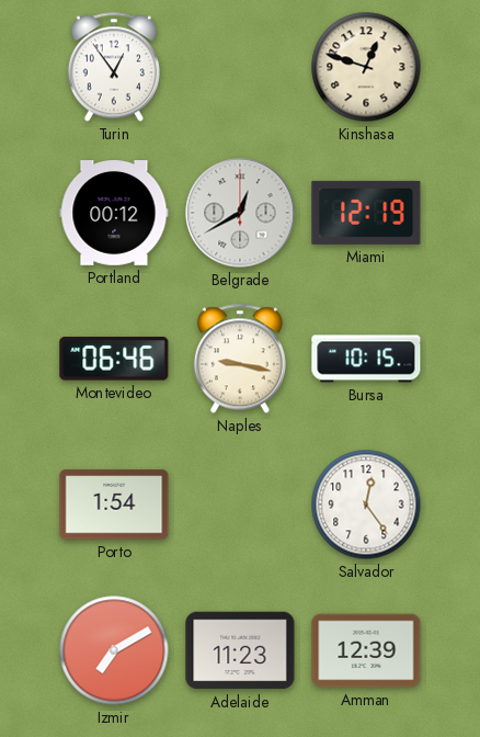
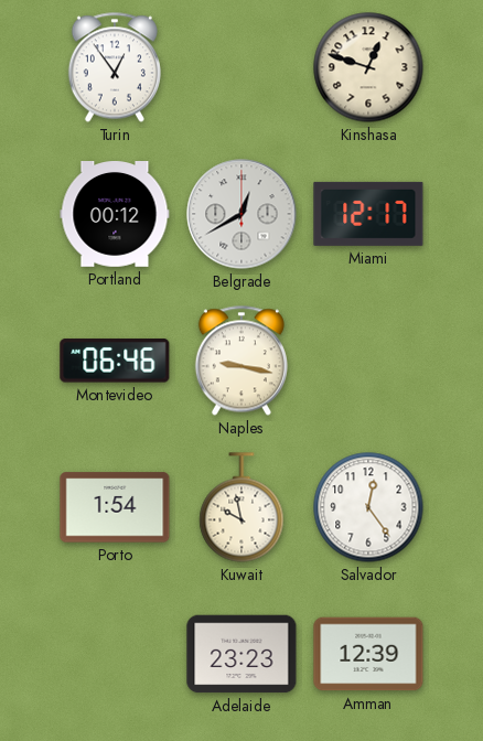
Miami: 12:19 -> 12:17
Bursa: 10:15 -> none
Kuwait: none -> 9:58
Izmir: 7:10 -> none
Adelaide: 11:23 -> 23:23
